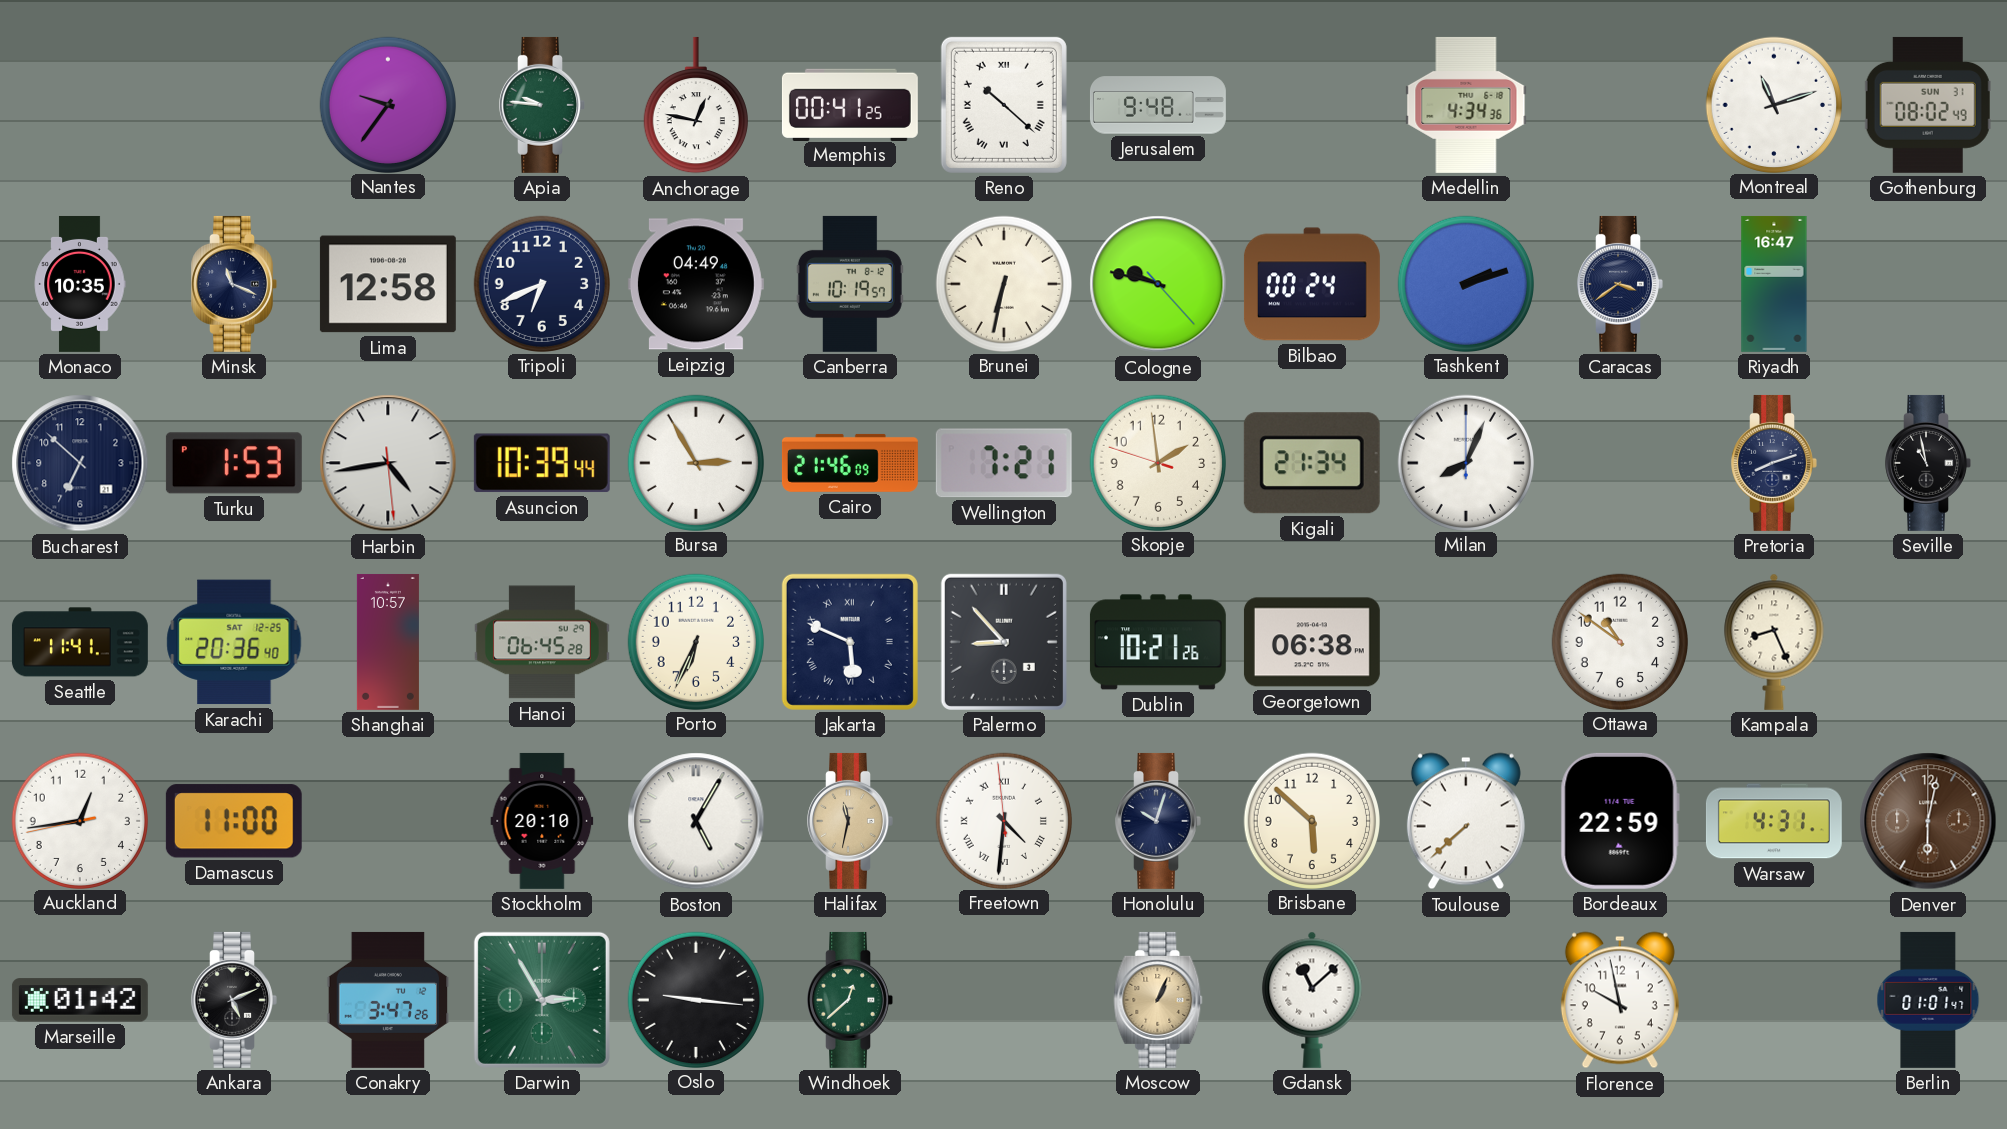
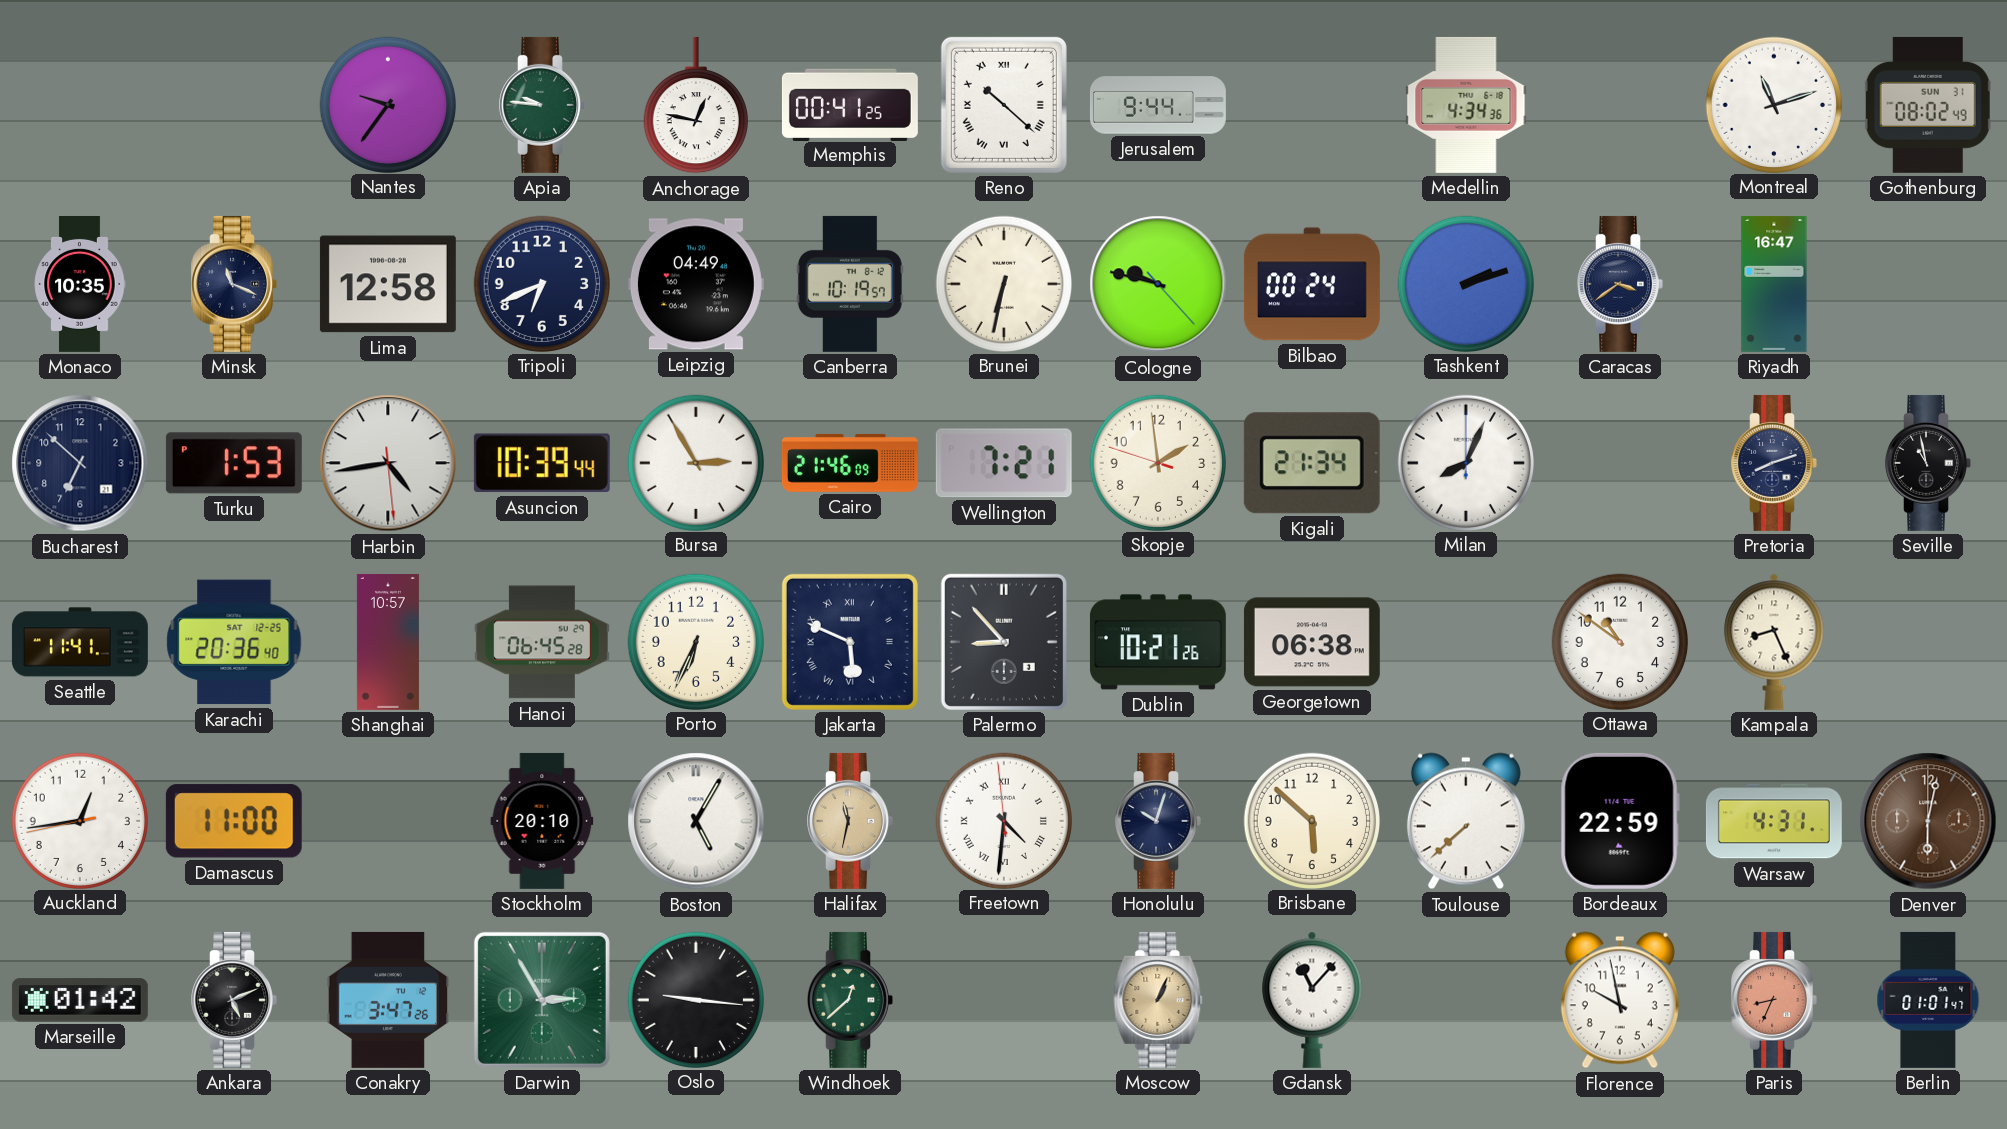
Jerusalem: 9:48 -> 9:44
Gdansk: 11:08 -> 11:07
Paris: none -> 8:34
